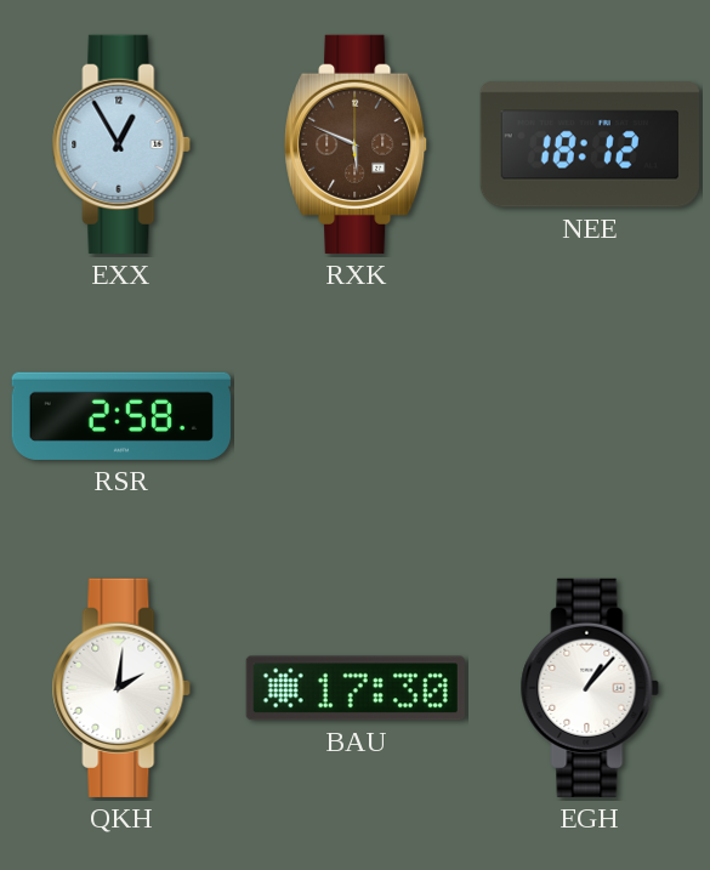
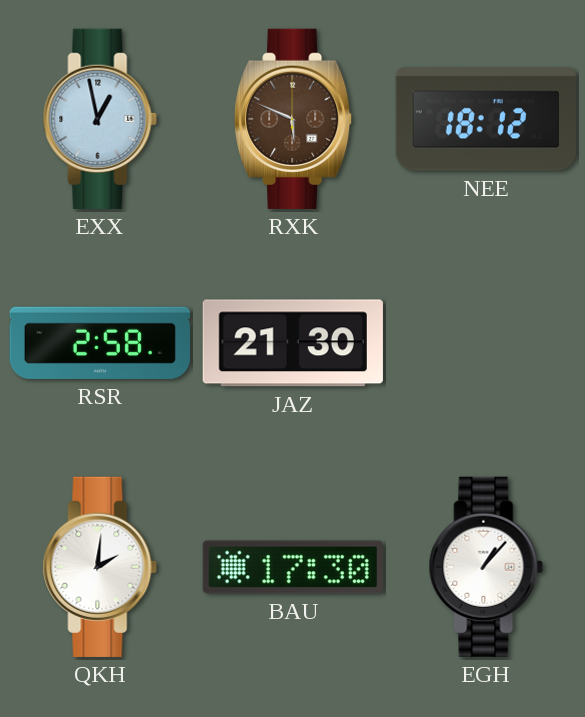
EXX: 12:55 -> 12:58
JAZ: none -> 21:30
